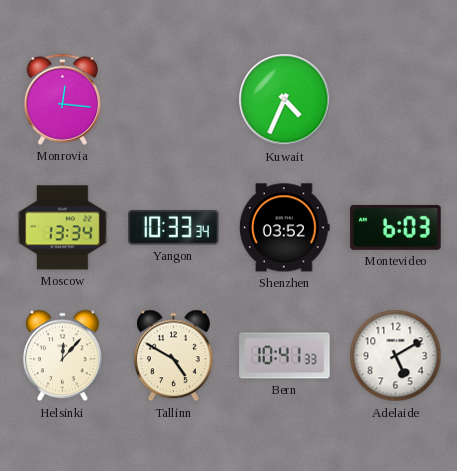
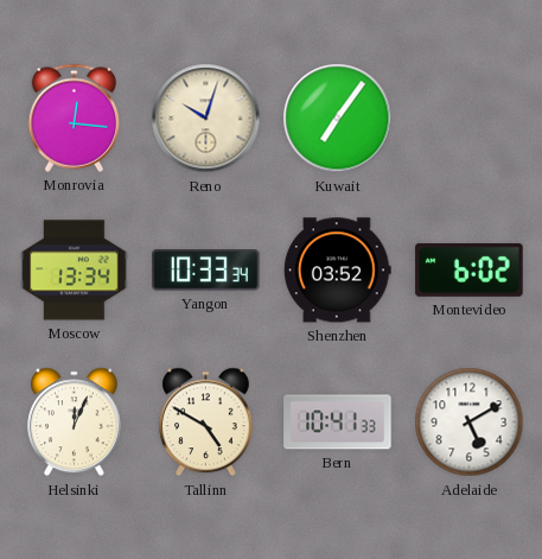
Reno: none -> 10:03
Kuwait: 4:34 -> 7:06
Montevideo: 6:03 -> 6:02
Helsinki: 12:07 -> 12:04
